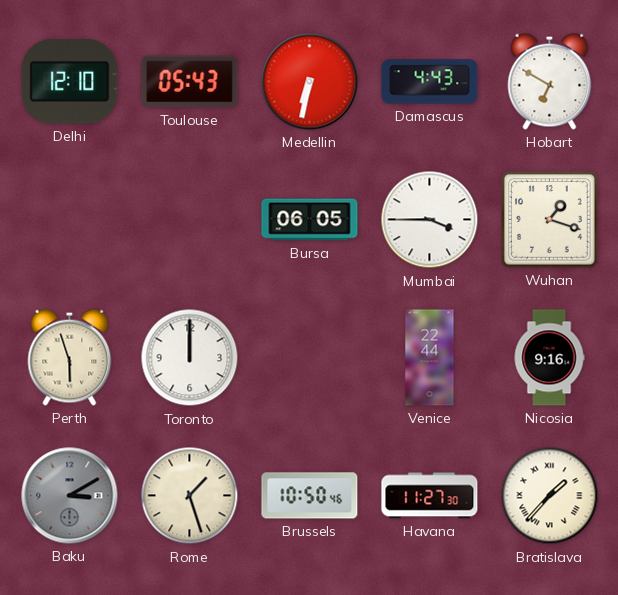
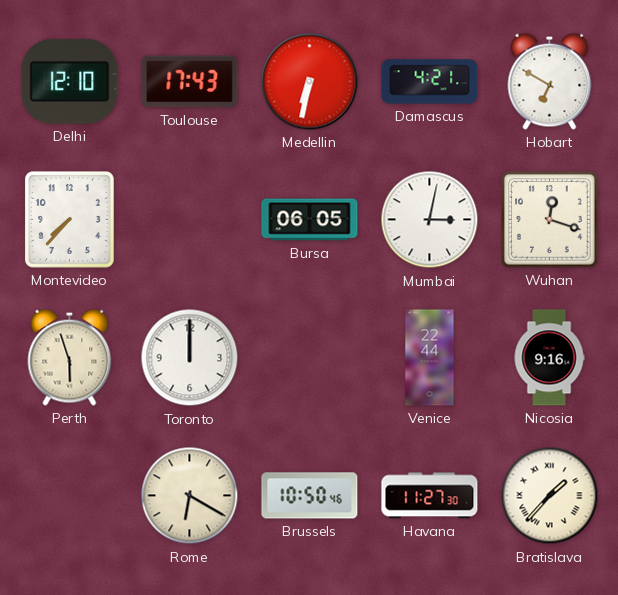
Toulouse: 05:43 -> 17:43
Damascus: 4:43 -> 4:21
Montevideo: none -> 7:37
Mumbai: 3:45 -> 3:02
Wuhan: 1:18 -> 12:18
Baku: 3:10 -> none
Rome: 1:27 -> 6:20
